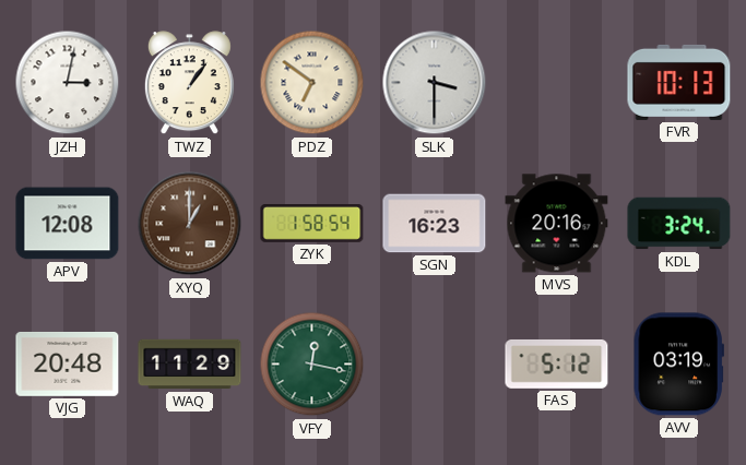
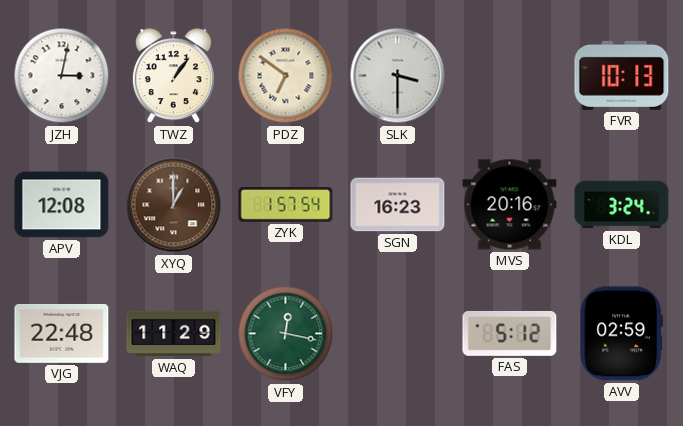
ZYK: 1:58 -> 1:57
VJG: 20:48 -> 22:48
AVV: 03:19 -> 02:59
